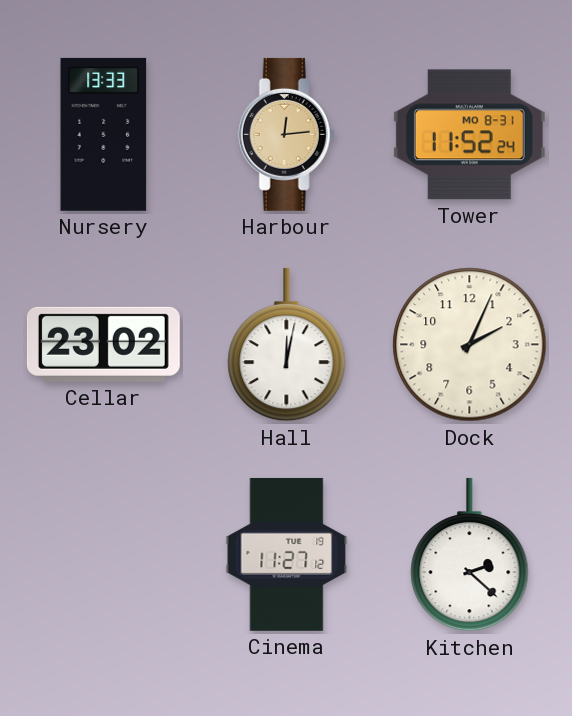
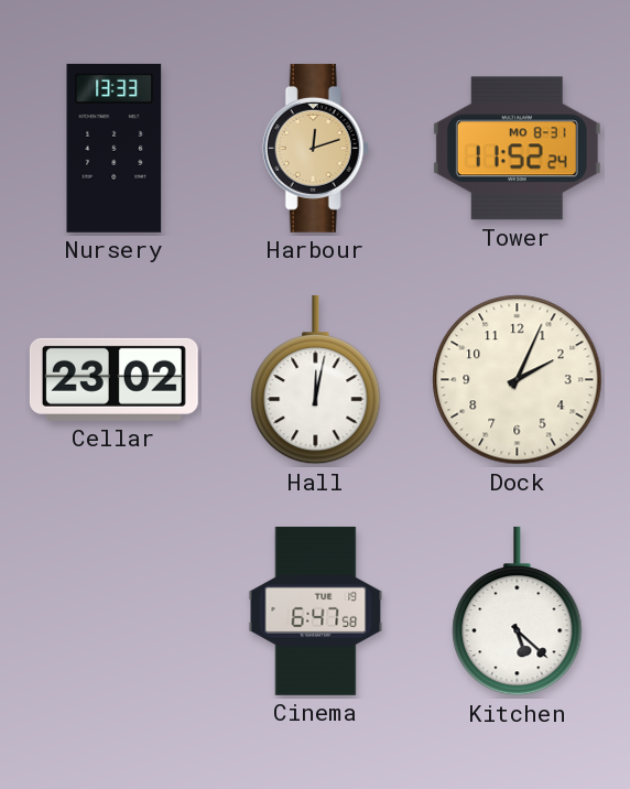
Harbour: 12:14 -> 12:12
Cinema: 11:27 -> 6:47
Kitchen: 2:22 -> 5:22
